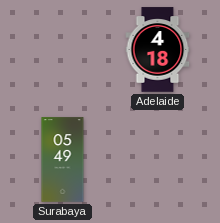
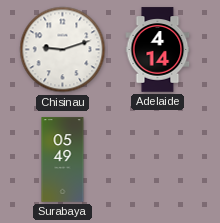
Chisinau: none -> 9:12
Adelaide: 4:18 -> 4:14
